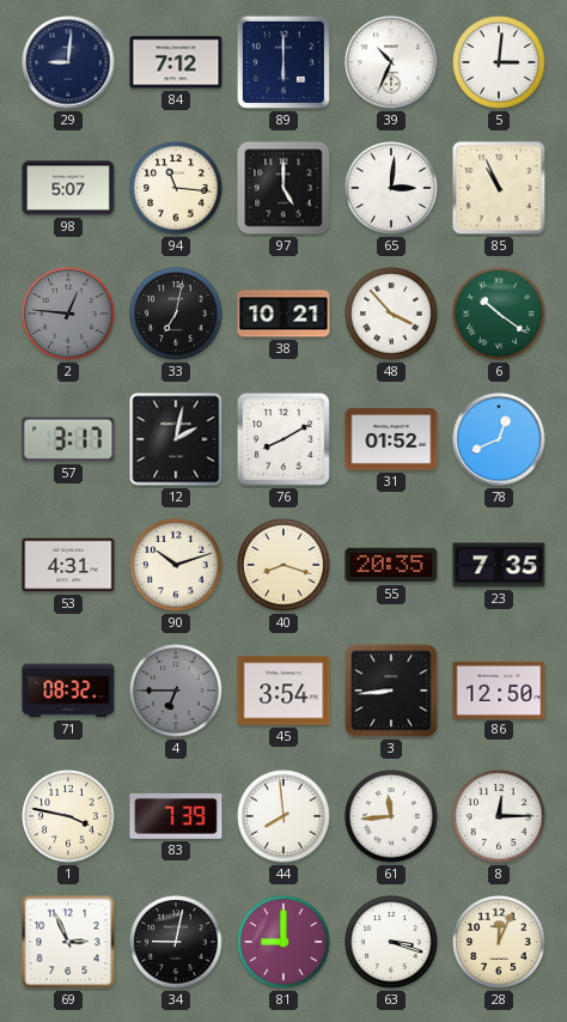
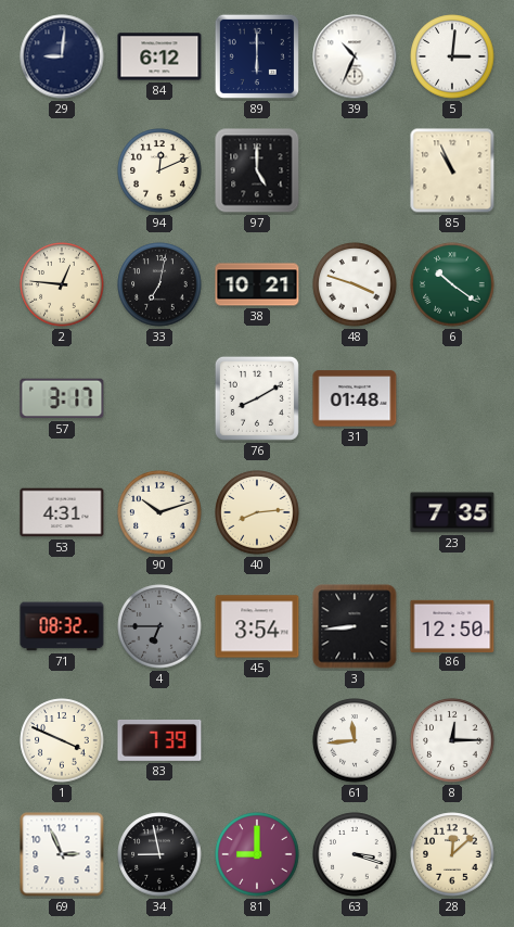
84: 7:12 -> 6:12
98: 5:07 -> none
94: 11:16 -> 12:11
65: 3:01 -> none
2 dial: grey -> cream
48: 3:53 -> 3:48
12: 2:02 -> none
31: 01:52 -> 01:48
78: 12:41 -> none
40: 8:18 -> 8:14
55: 20:35 -> none
1: 3:47 -> 3:49
44: 7:59 -> none
34: 9:02 -> 8:58
28: 12:04 -> 12:08
